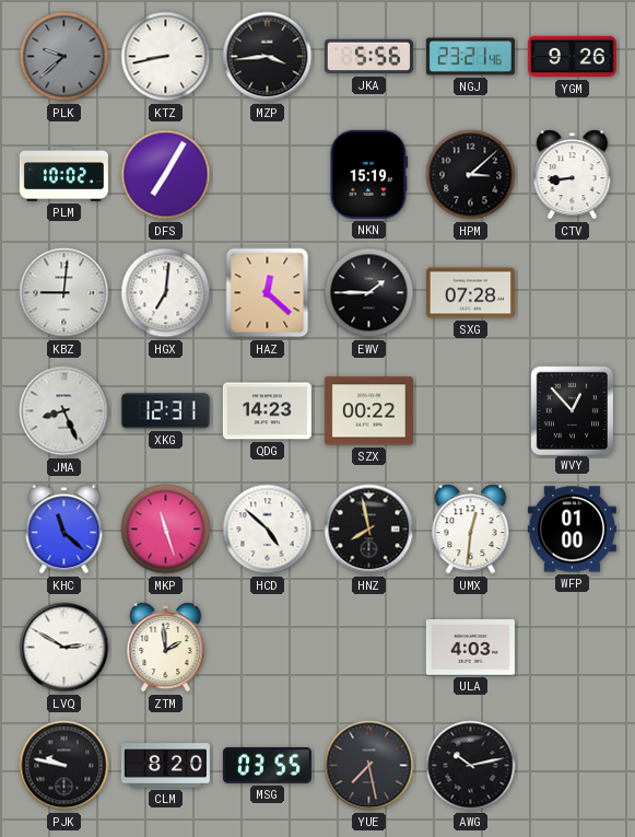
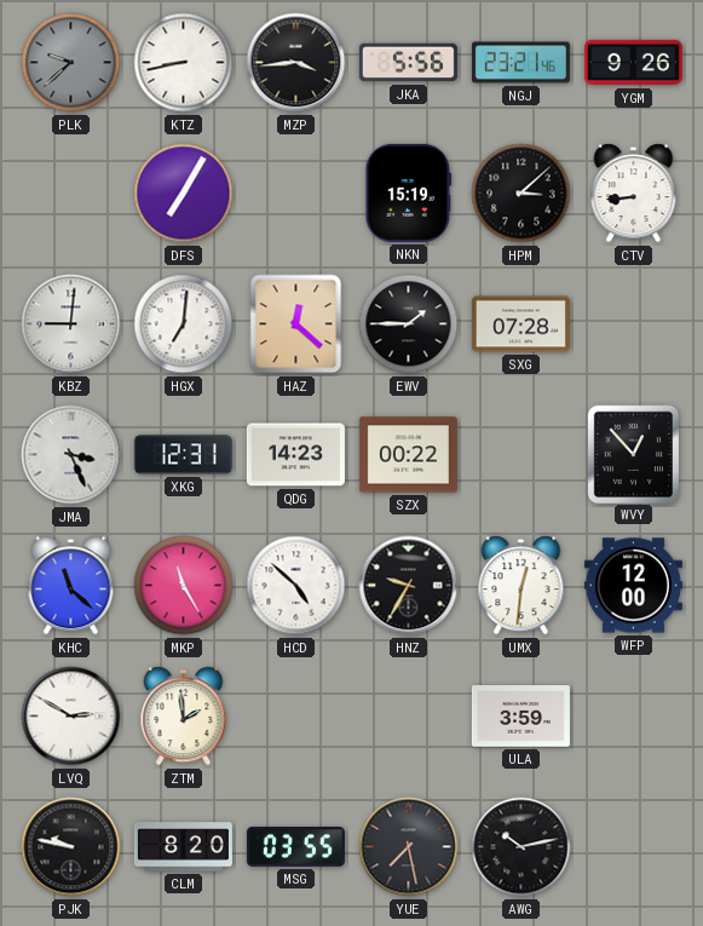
PLM: 10:02 -> none
JMA: 8:26 -> 3:26
MKP: 11:27 -> 11:25
HNZ: 7:58 -> 9:35
WFP: 01:00 -> 12:00
ULA: 4:03 -> 3:59
